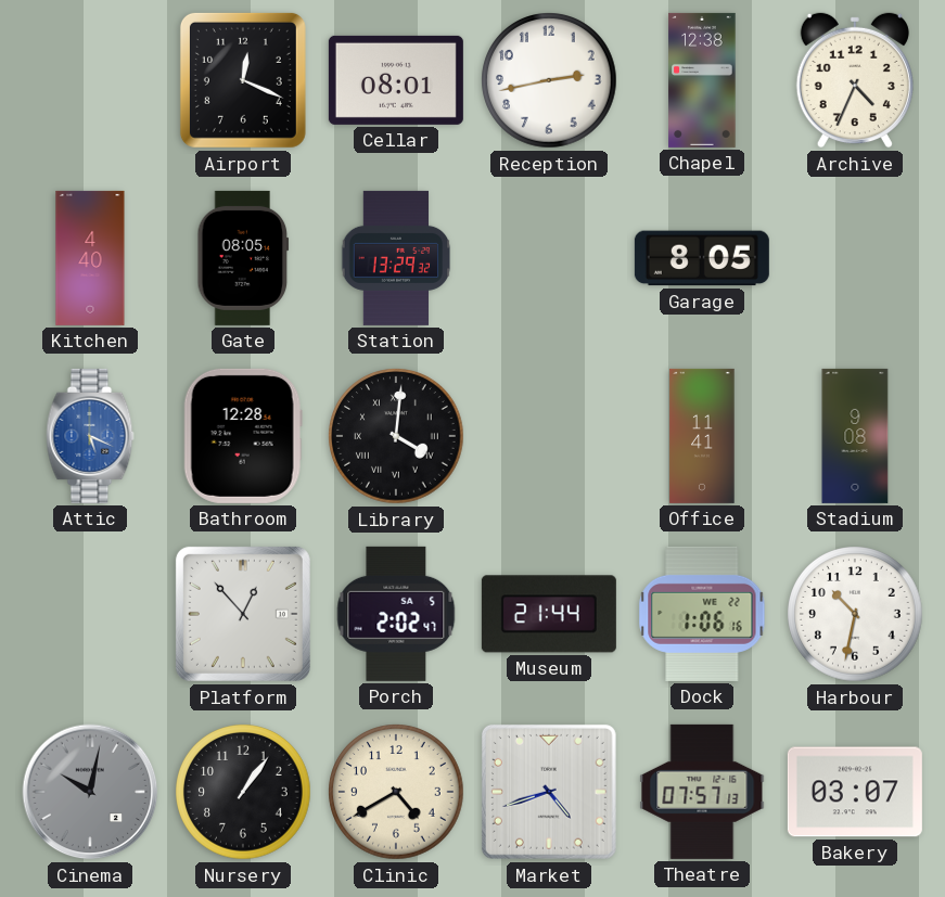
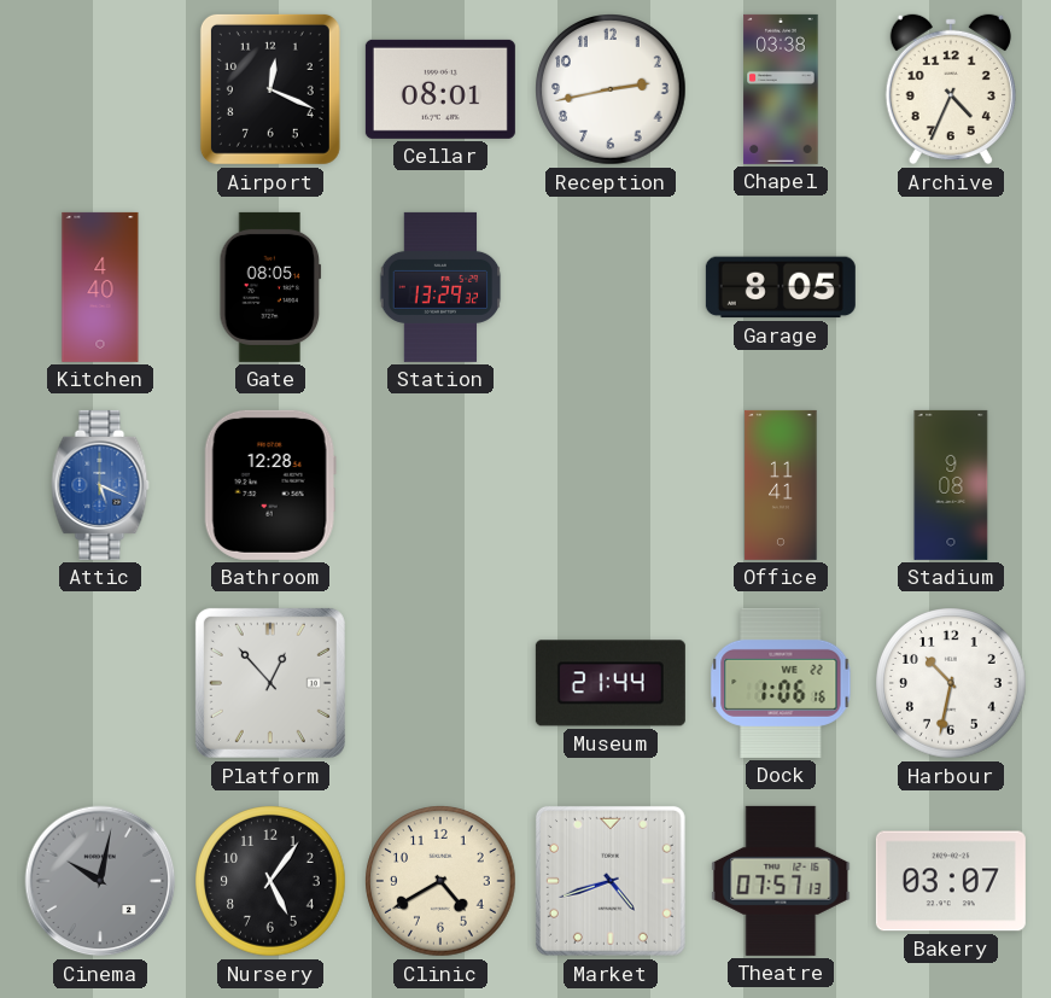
Chapel: 12:38 -> 03:38
Library: 4:01 -> none
Porch: 2:02 -> none
Nursery: 1:06 -> 5:06
